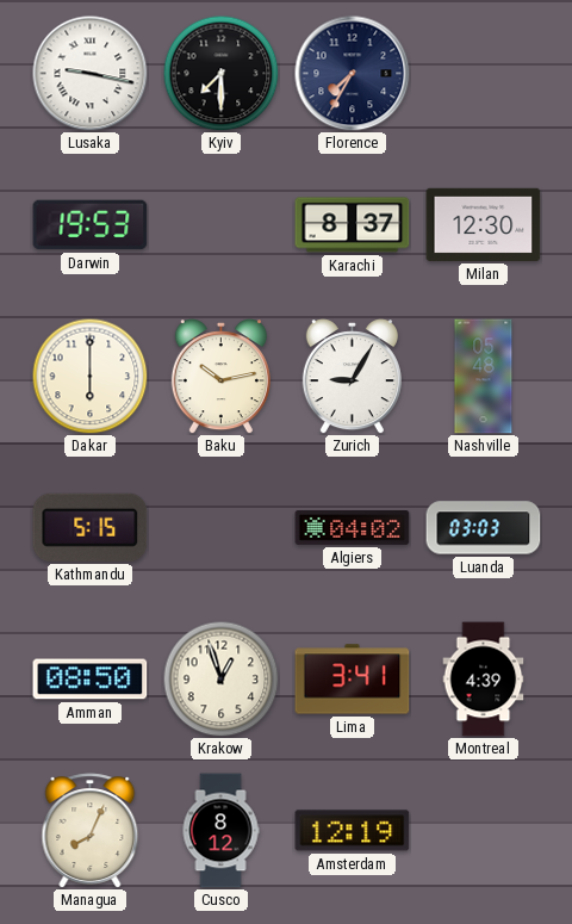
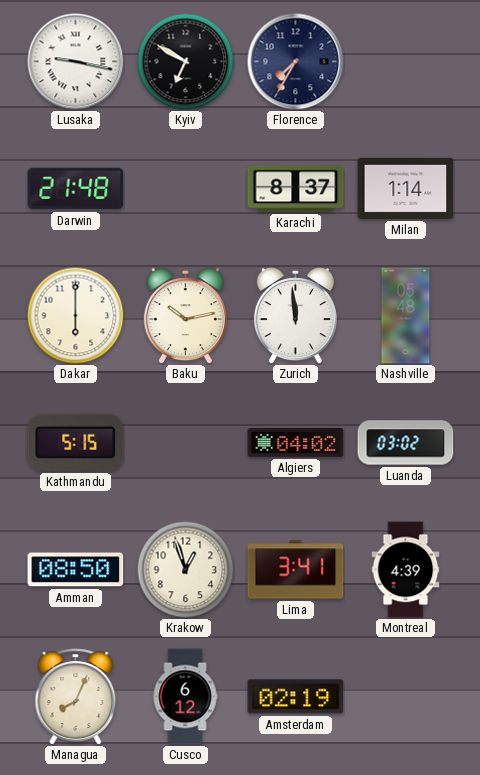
Kyiv: 7:30 -> 6:50
Darwin: 19:53 -> 21:48
Milan: 12:30 -> 1:14
Zurich: 9:05 -> 11:59
Luanda: 03:03 -> 03:02
Cusco: 8:12 -> 6:12
Amsterdam: 12:19 -> 02:19
